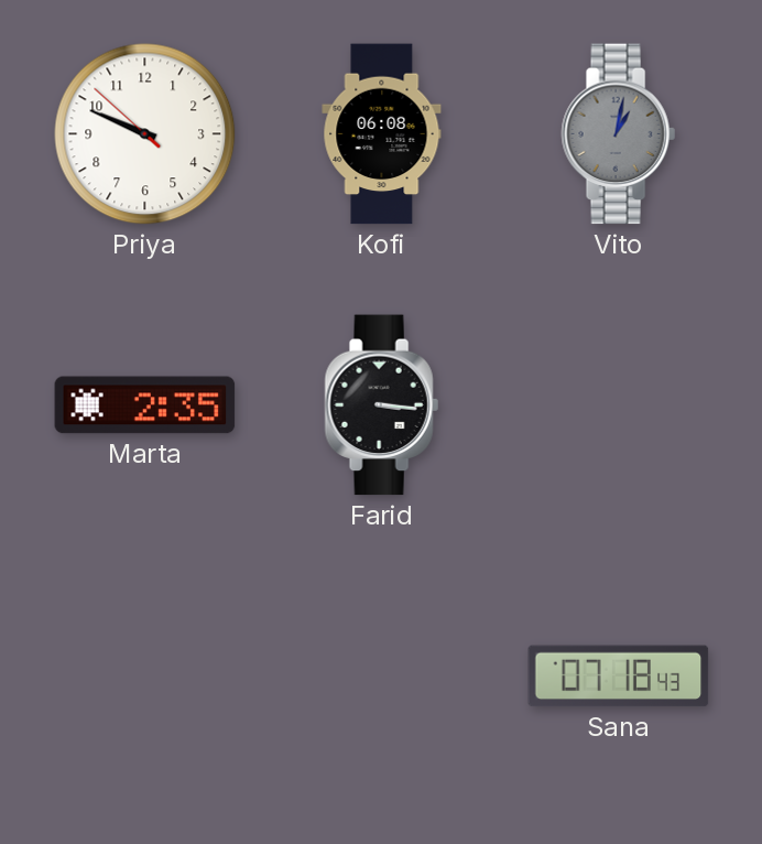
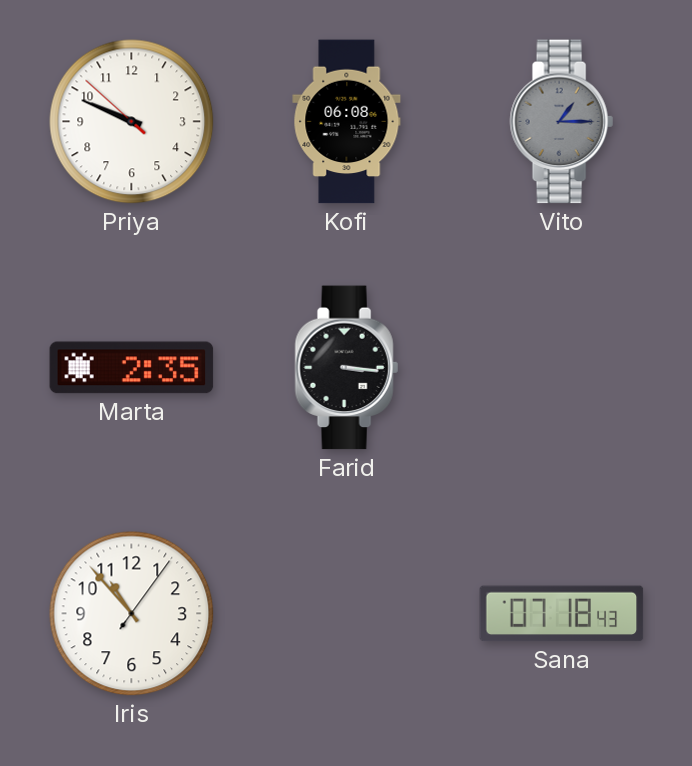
Vito: 1:02 -> 1:15
Iris: none -> 10:53
